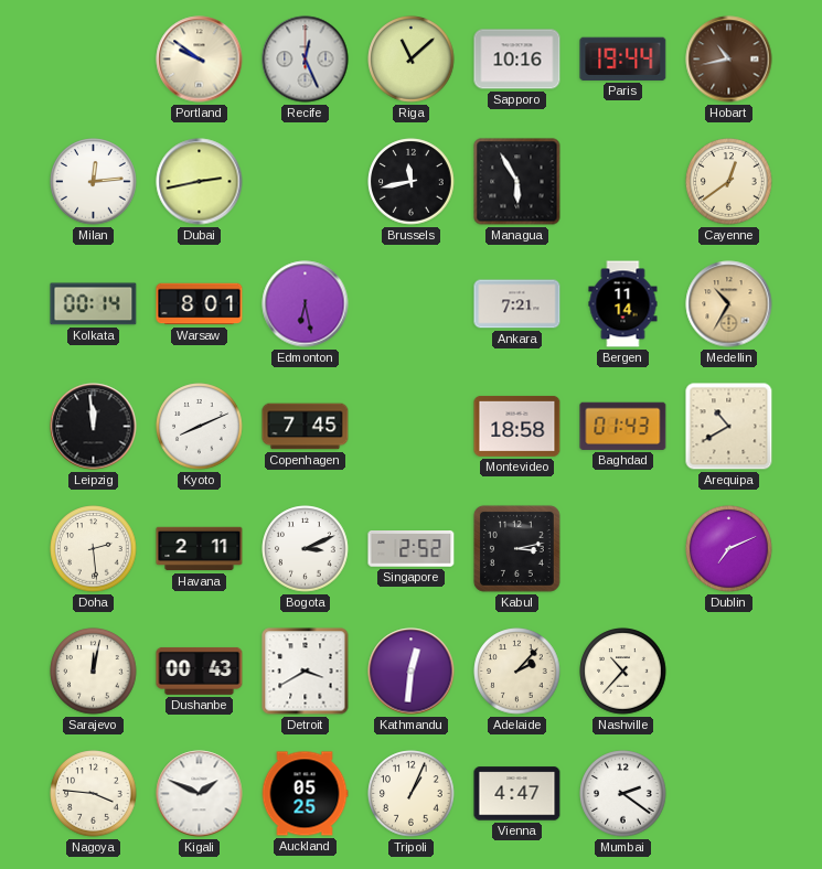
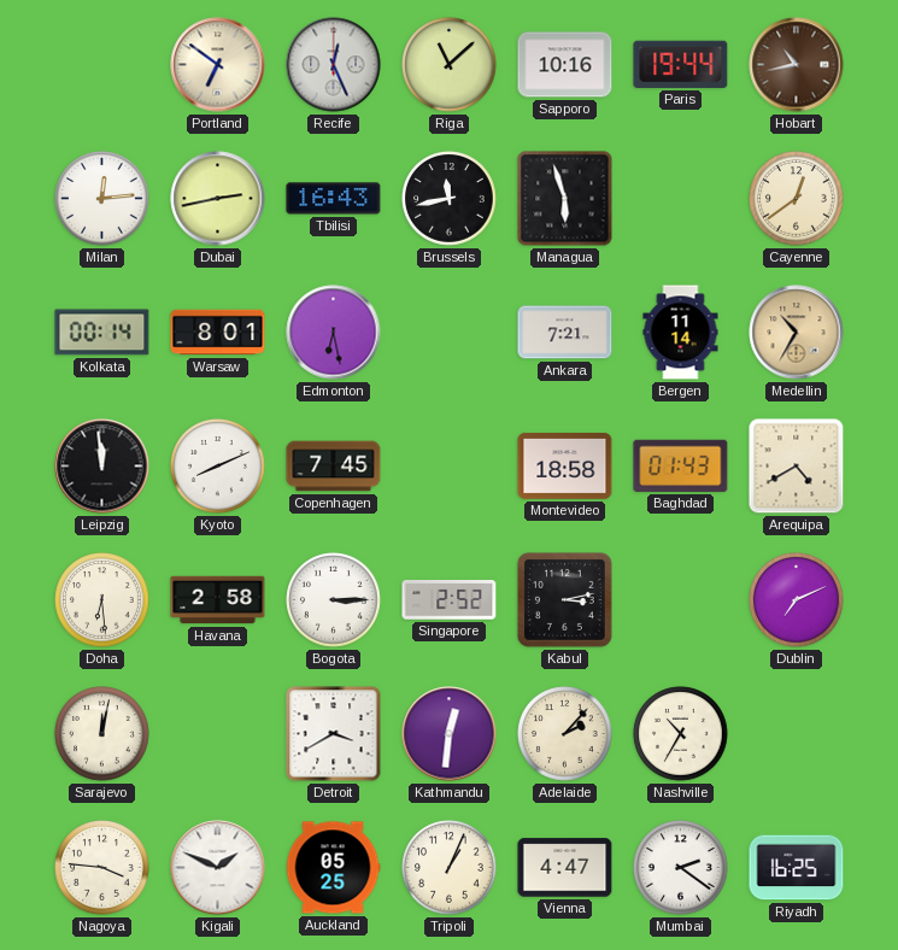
Portland: 9:51 -> 6:51
Tbilisi: none -> 16:43
Managua: 5:55 -> 5:57
Arequipa: 10:40 -> 4:40
Doha: 2:29 -> 6:29
Havana: 2:11 -> 2:58
Bogota: 3:11 -> 3:15
Dushanbe: 00:43 -> none
Nashville: 10:37 -> 10:35
Riyadh: none -> 16:25
